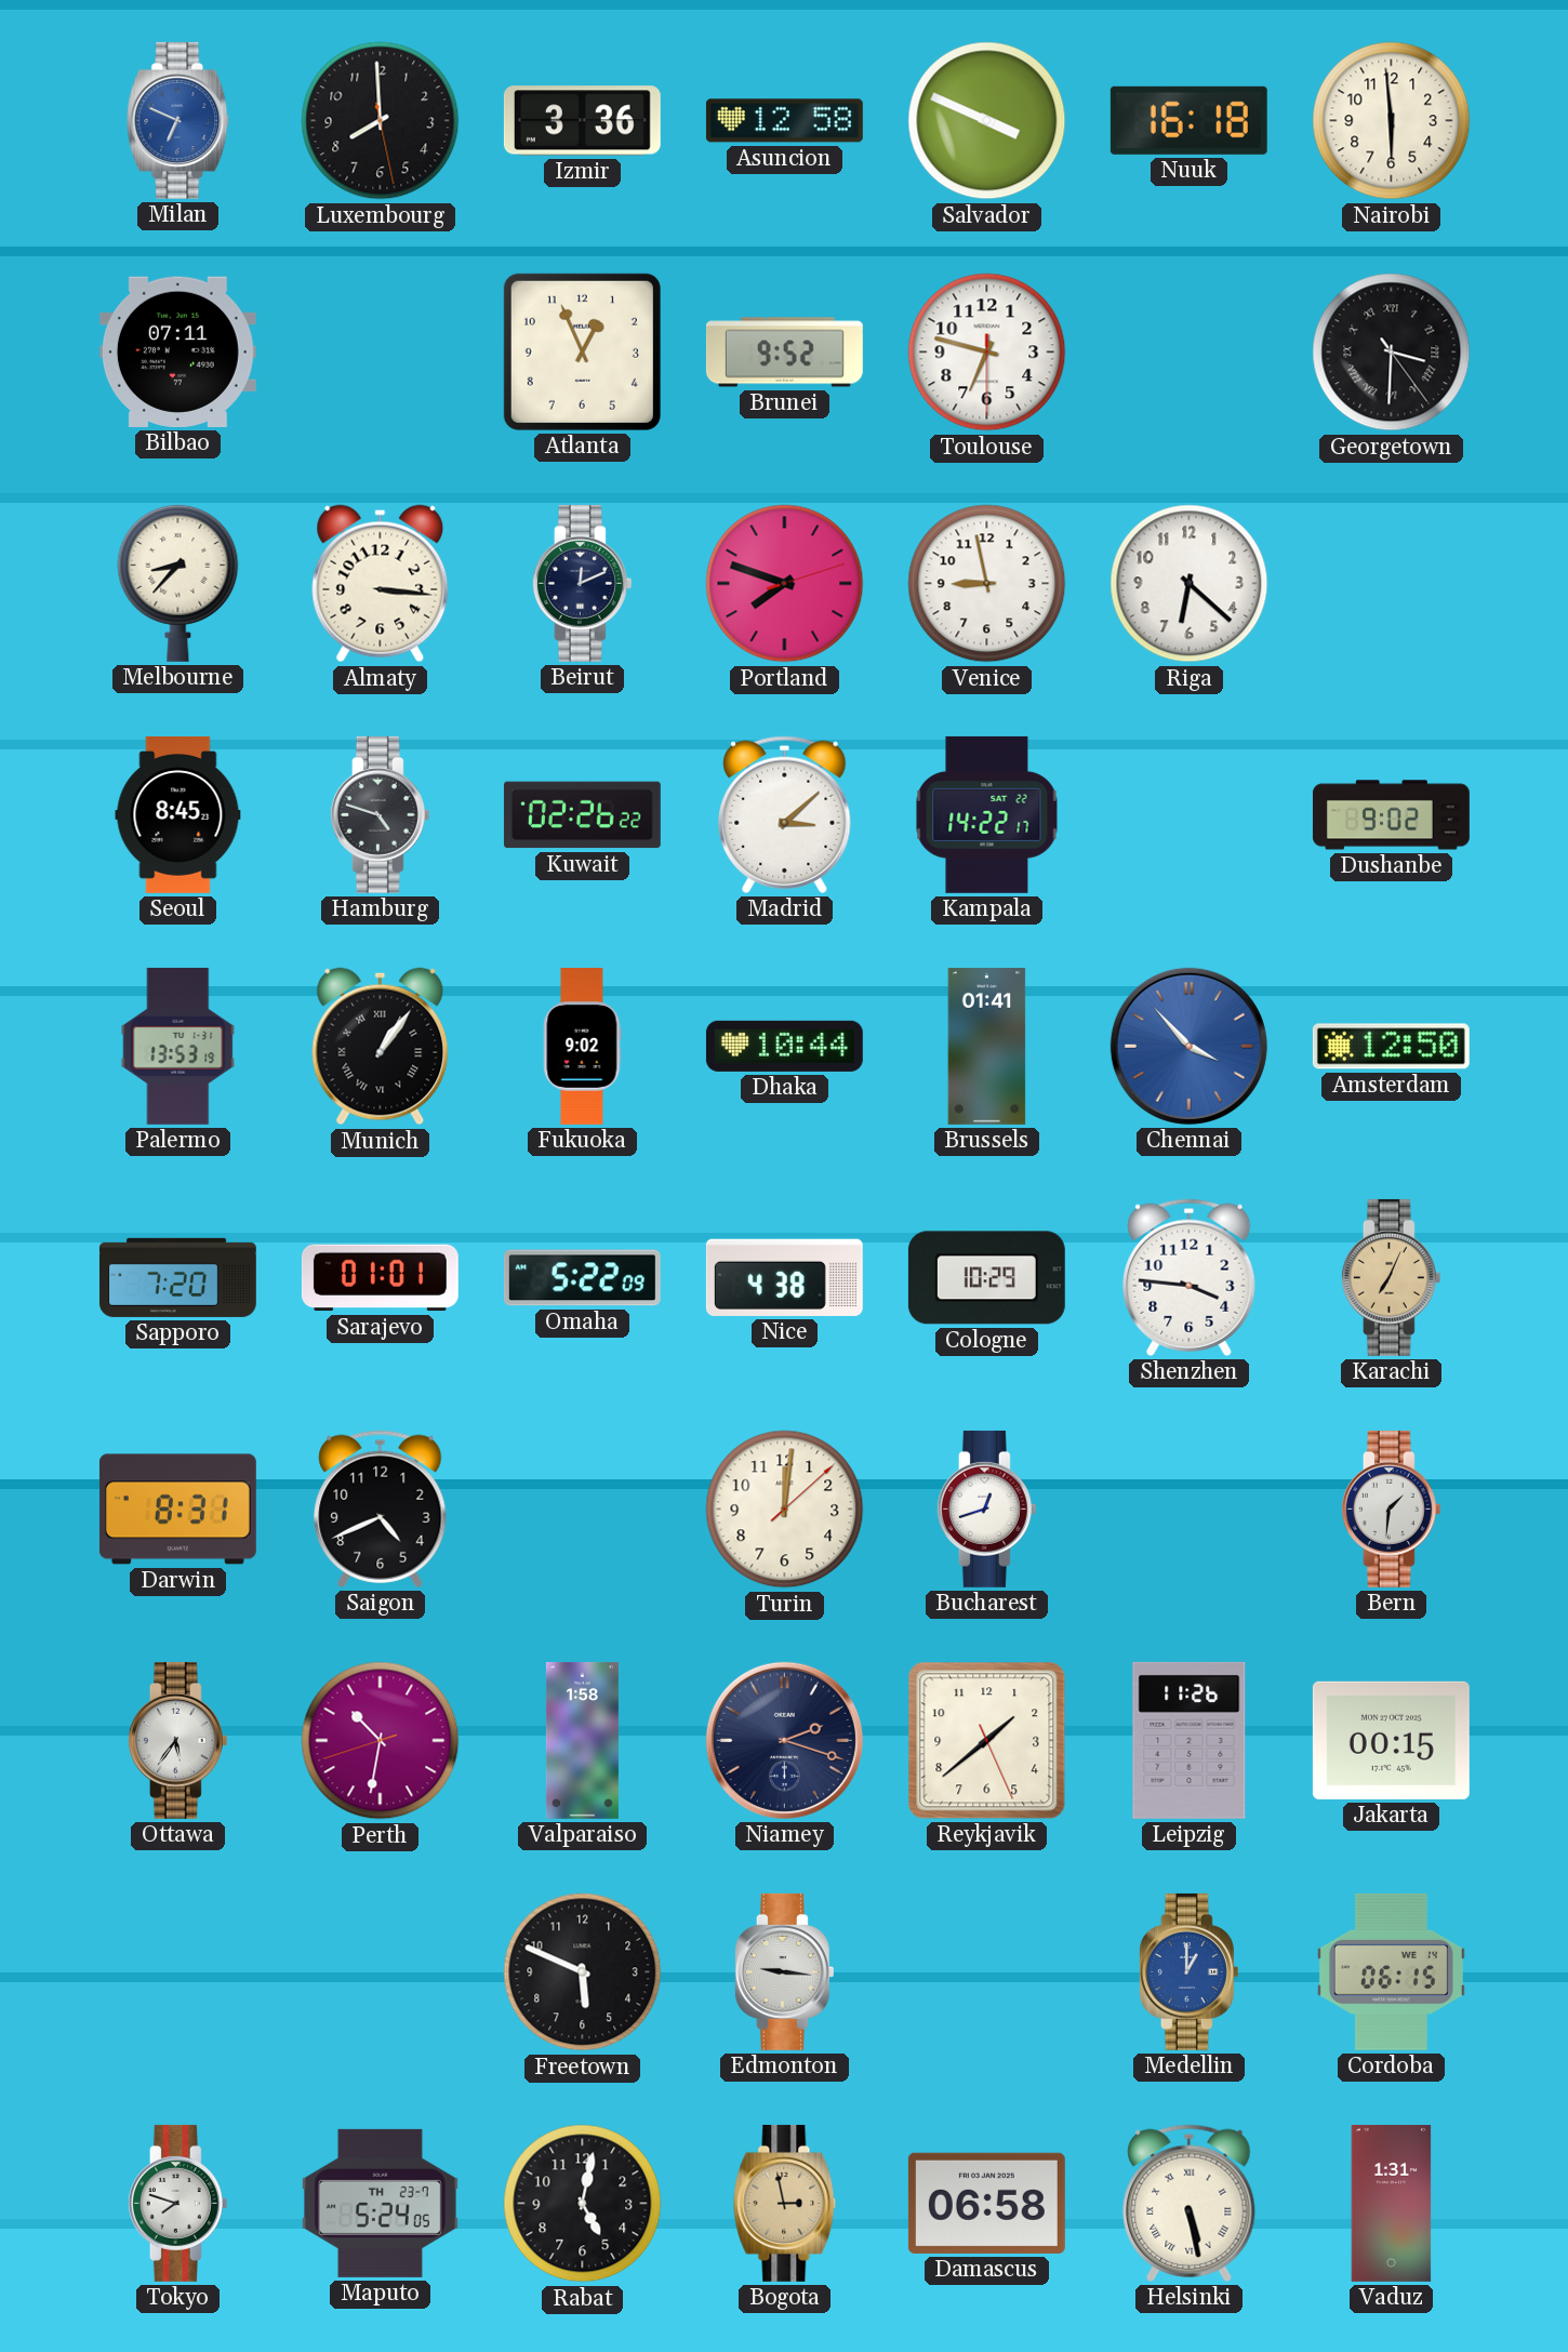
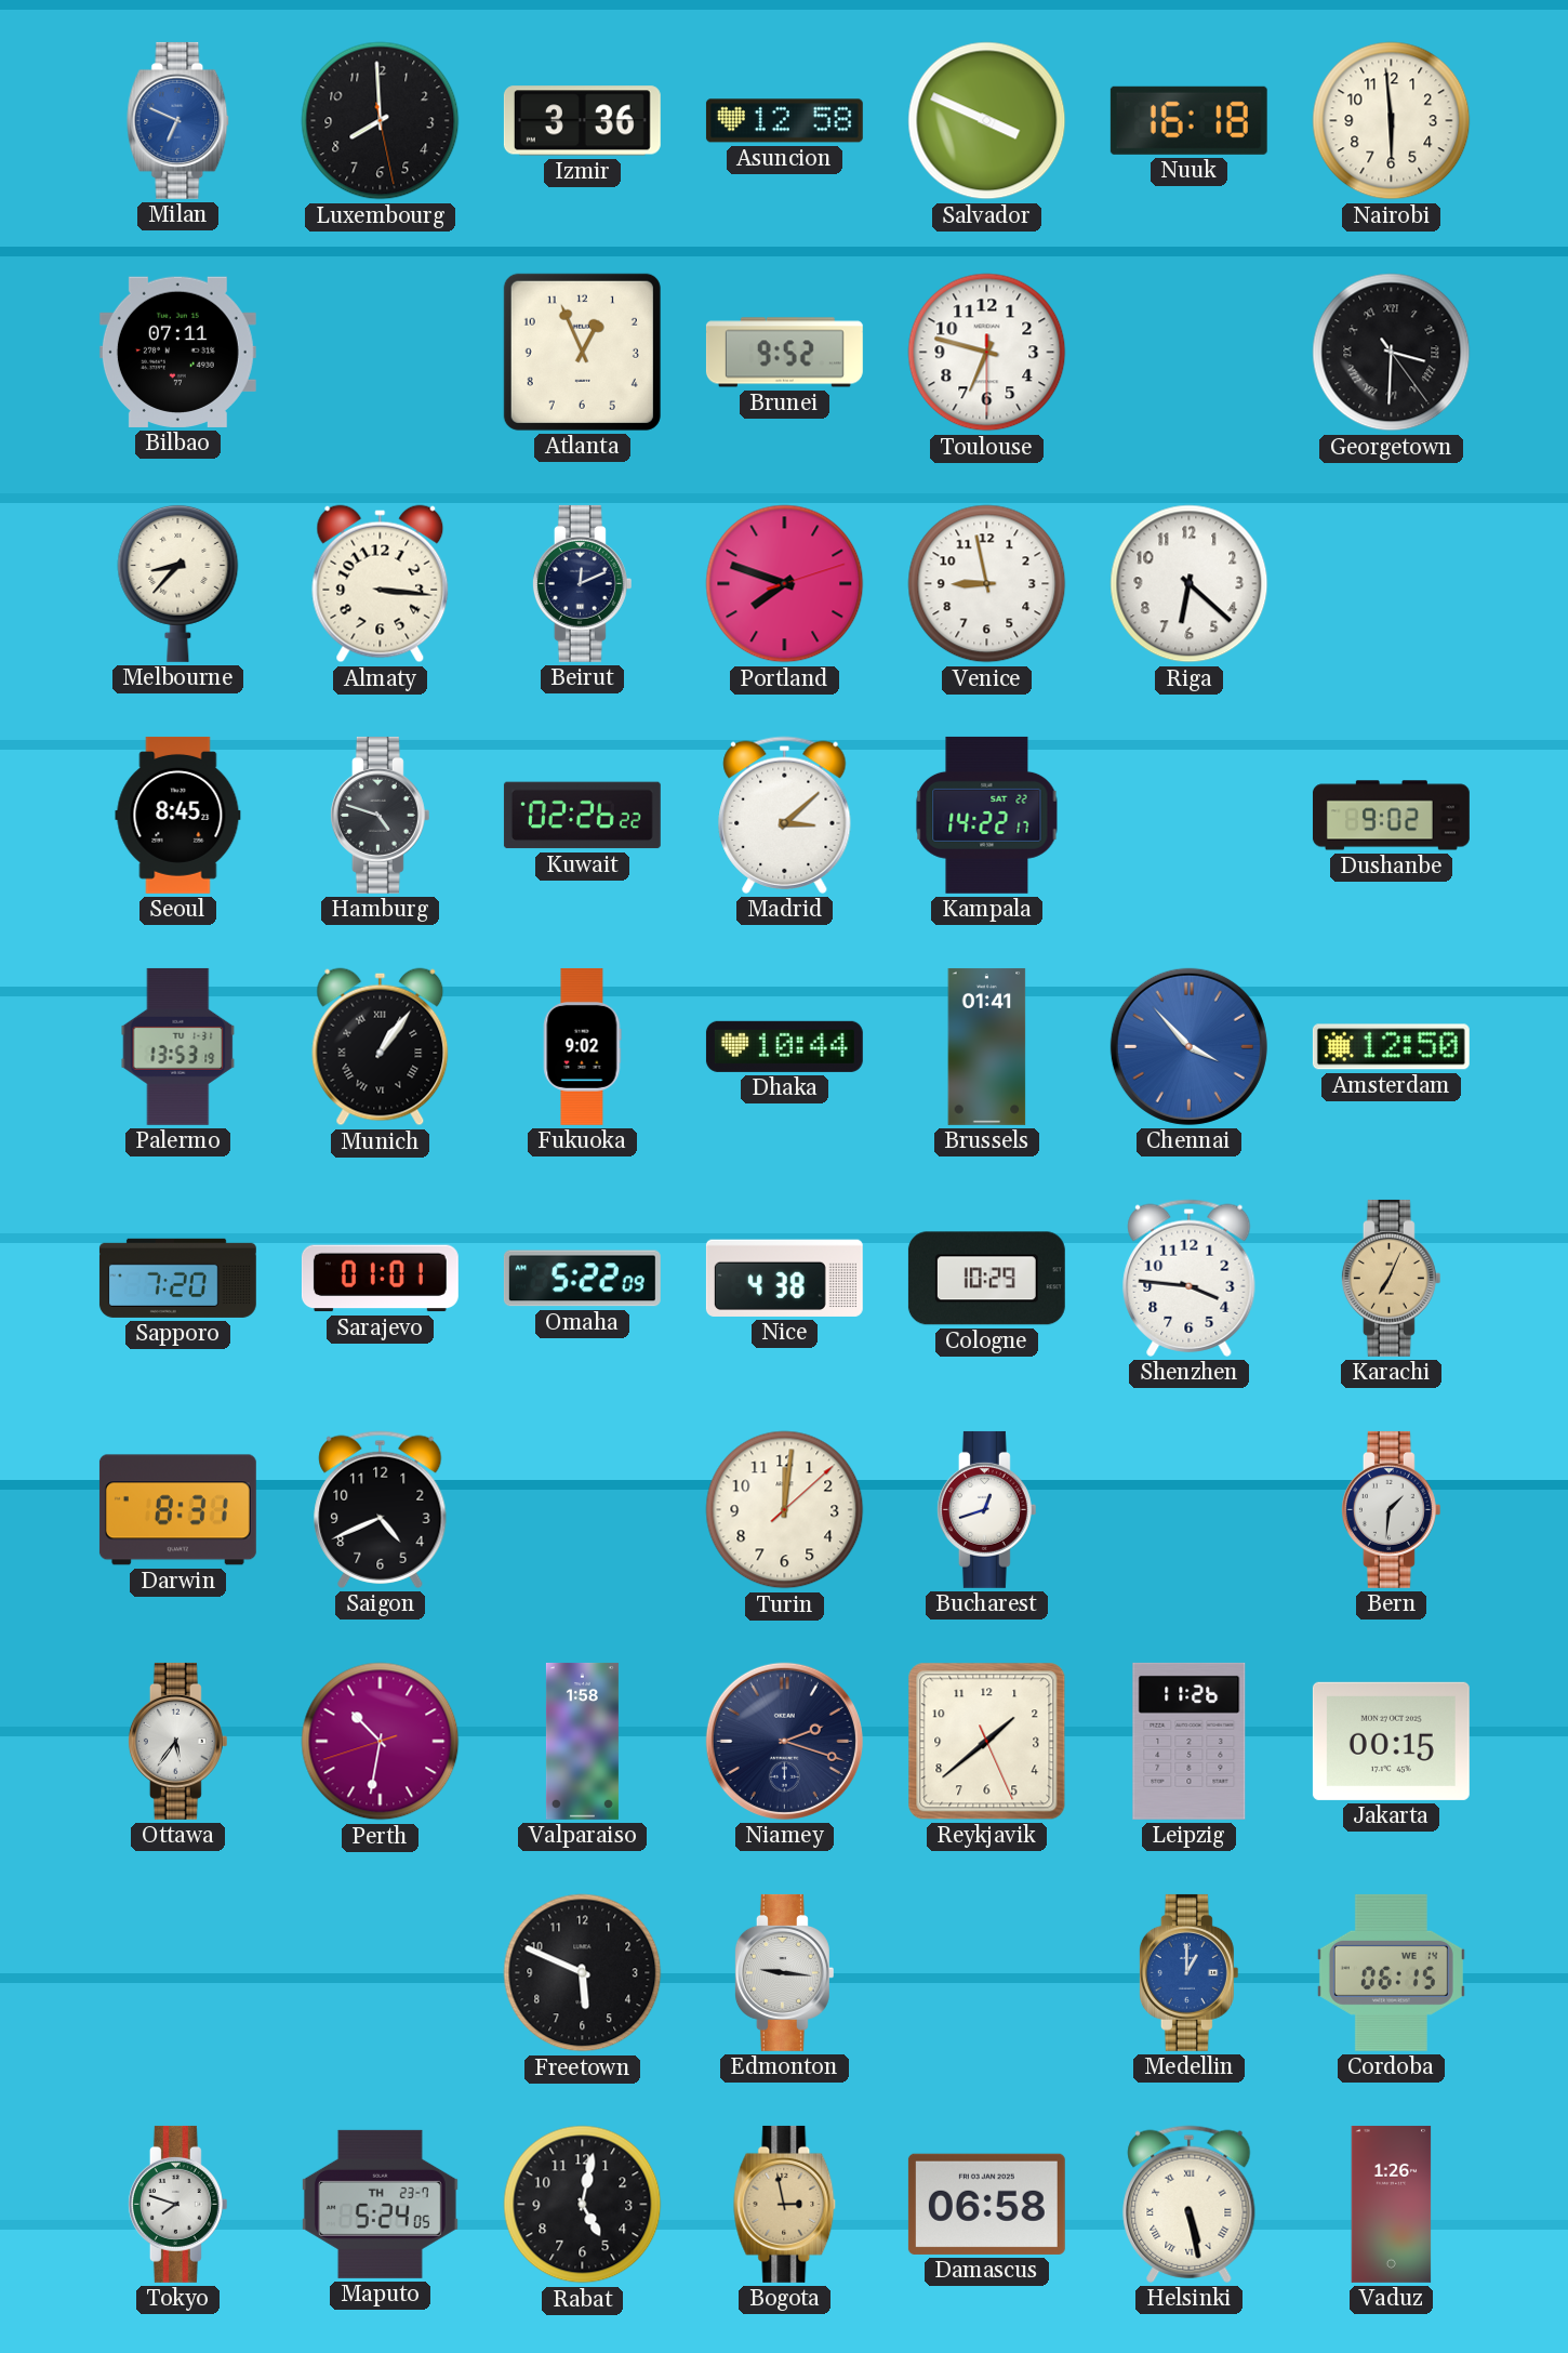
Vaduz: 1:31 -> 1:26
